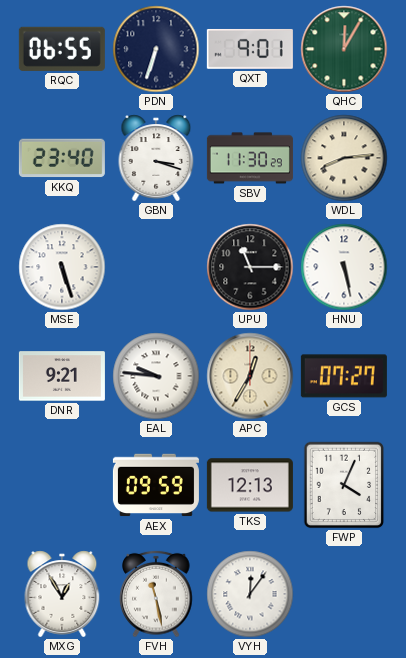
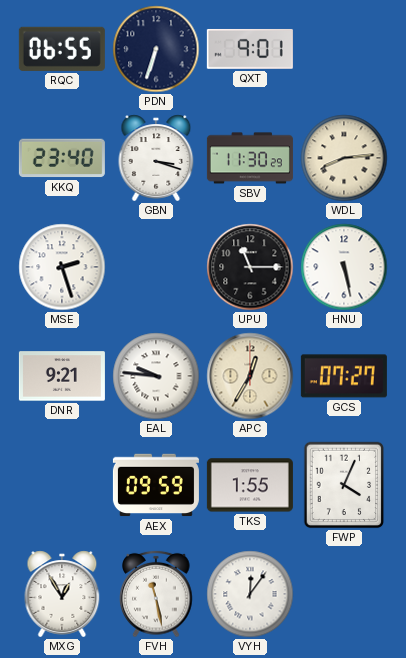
QHC: 12:05 -> none
MSE: 5:27 -> 2:27
TKS: 12:13 -> 1:55
